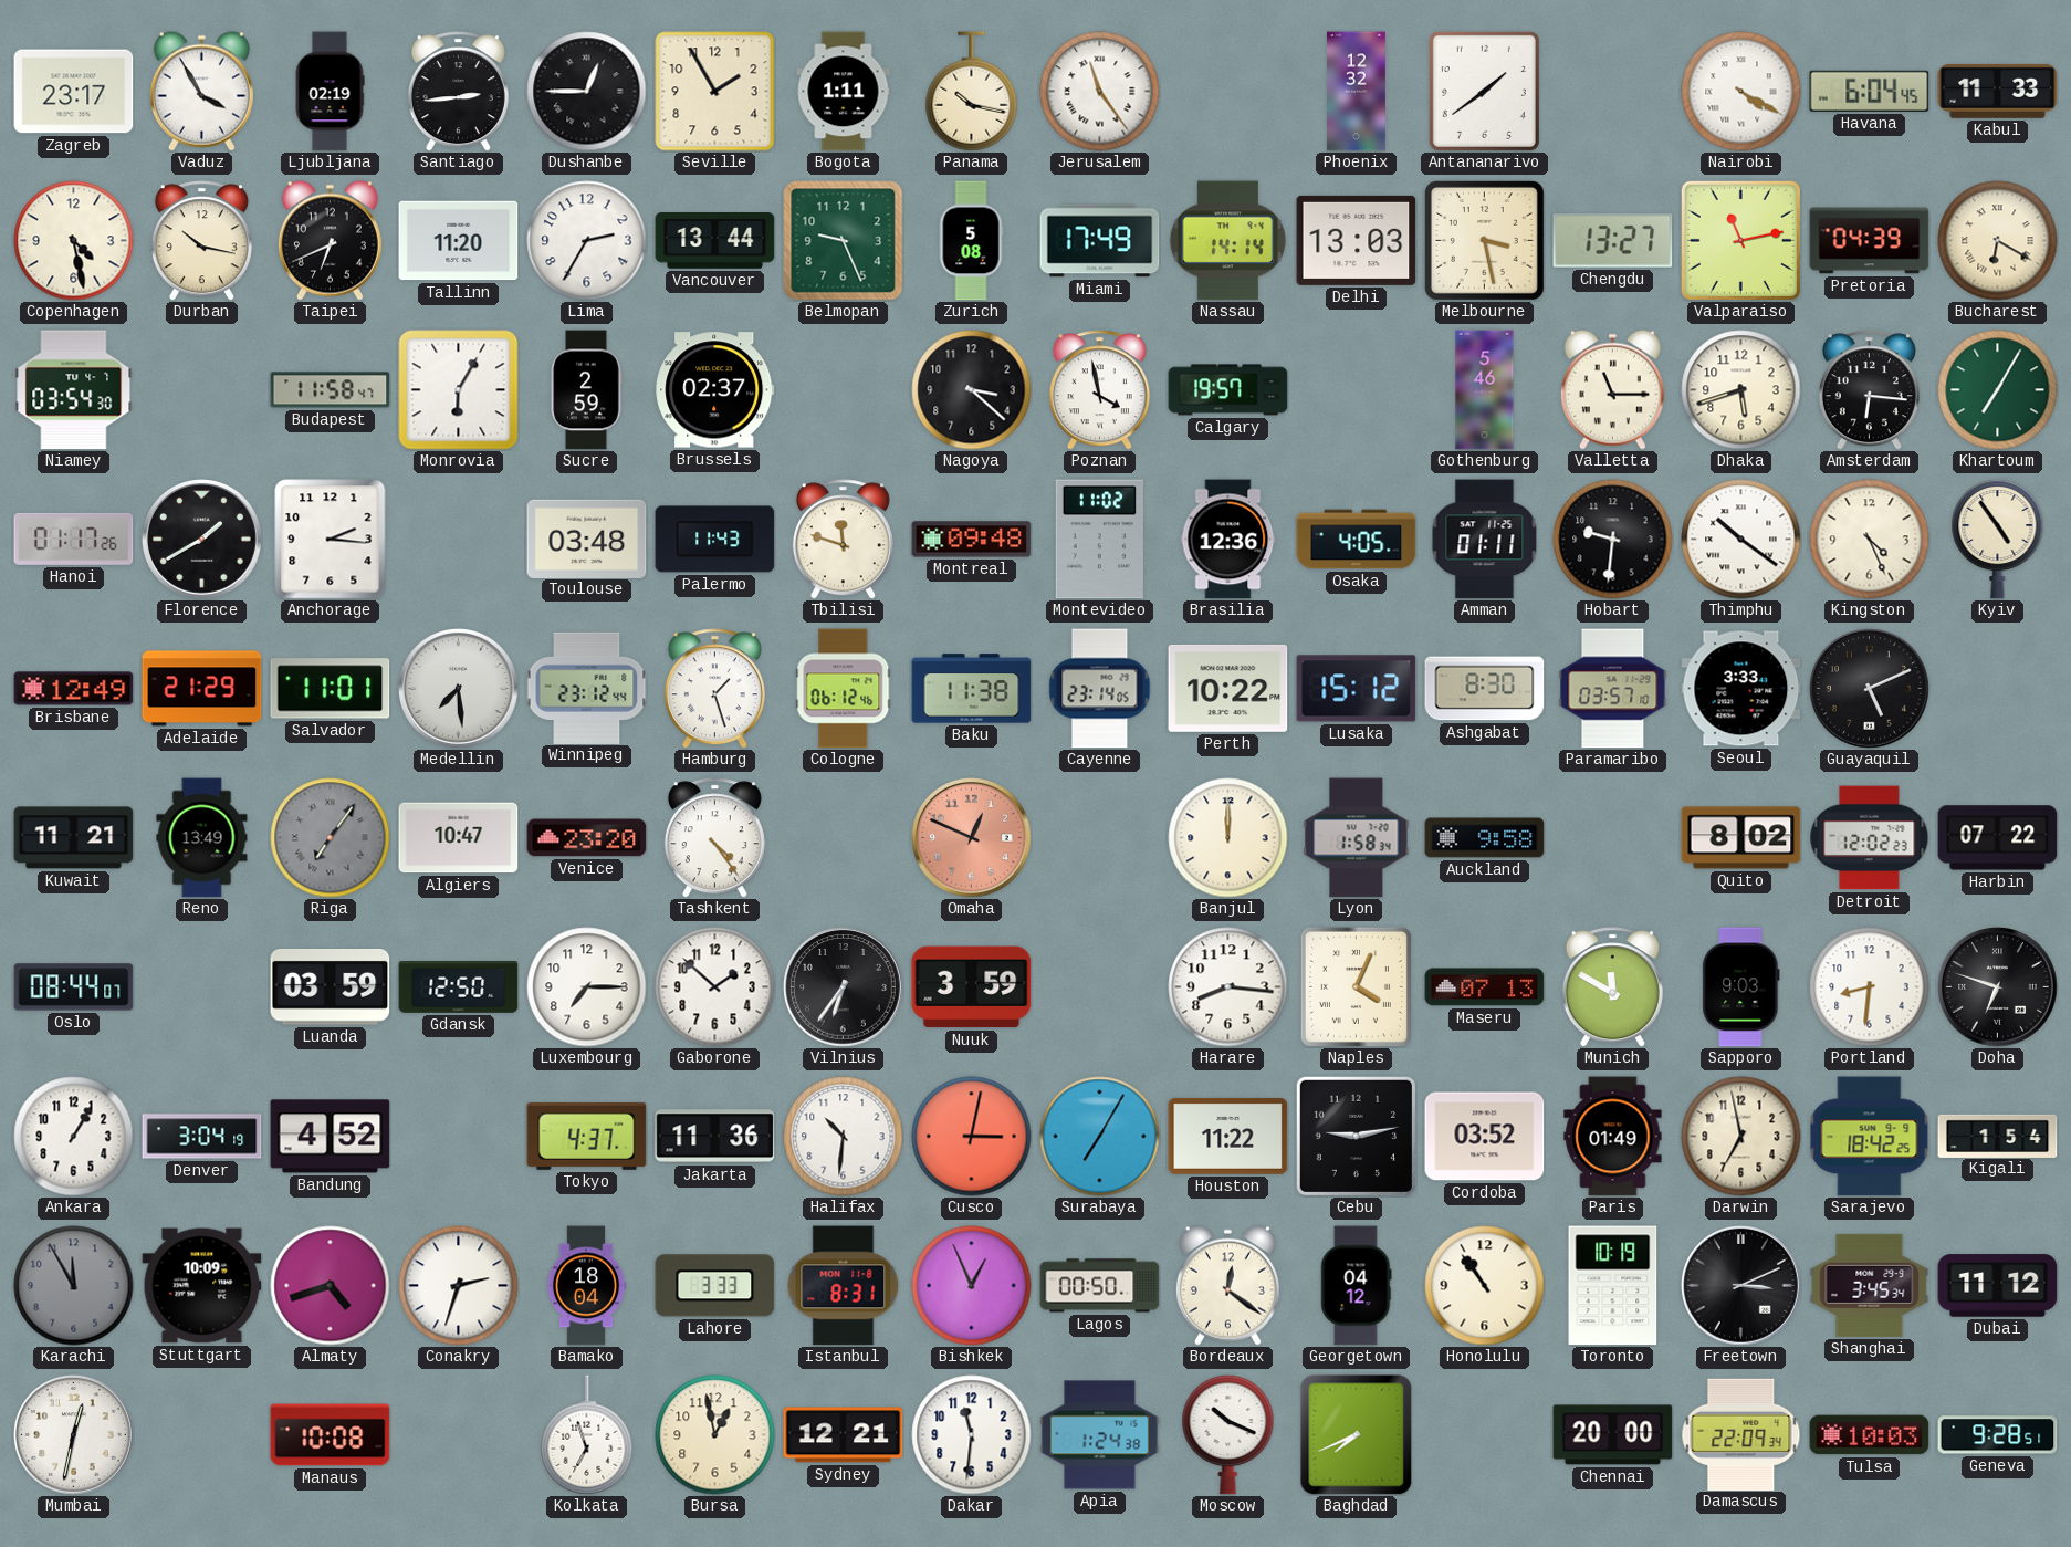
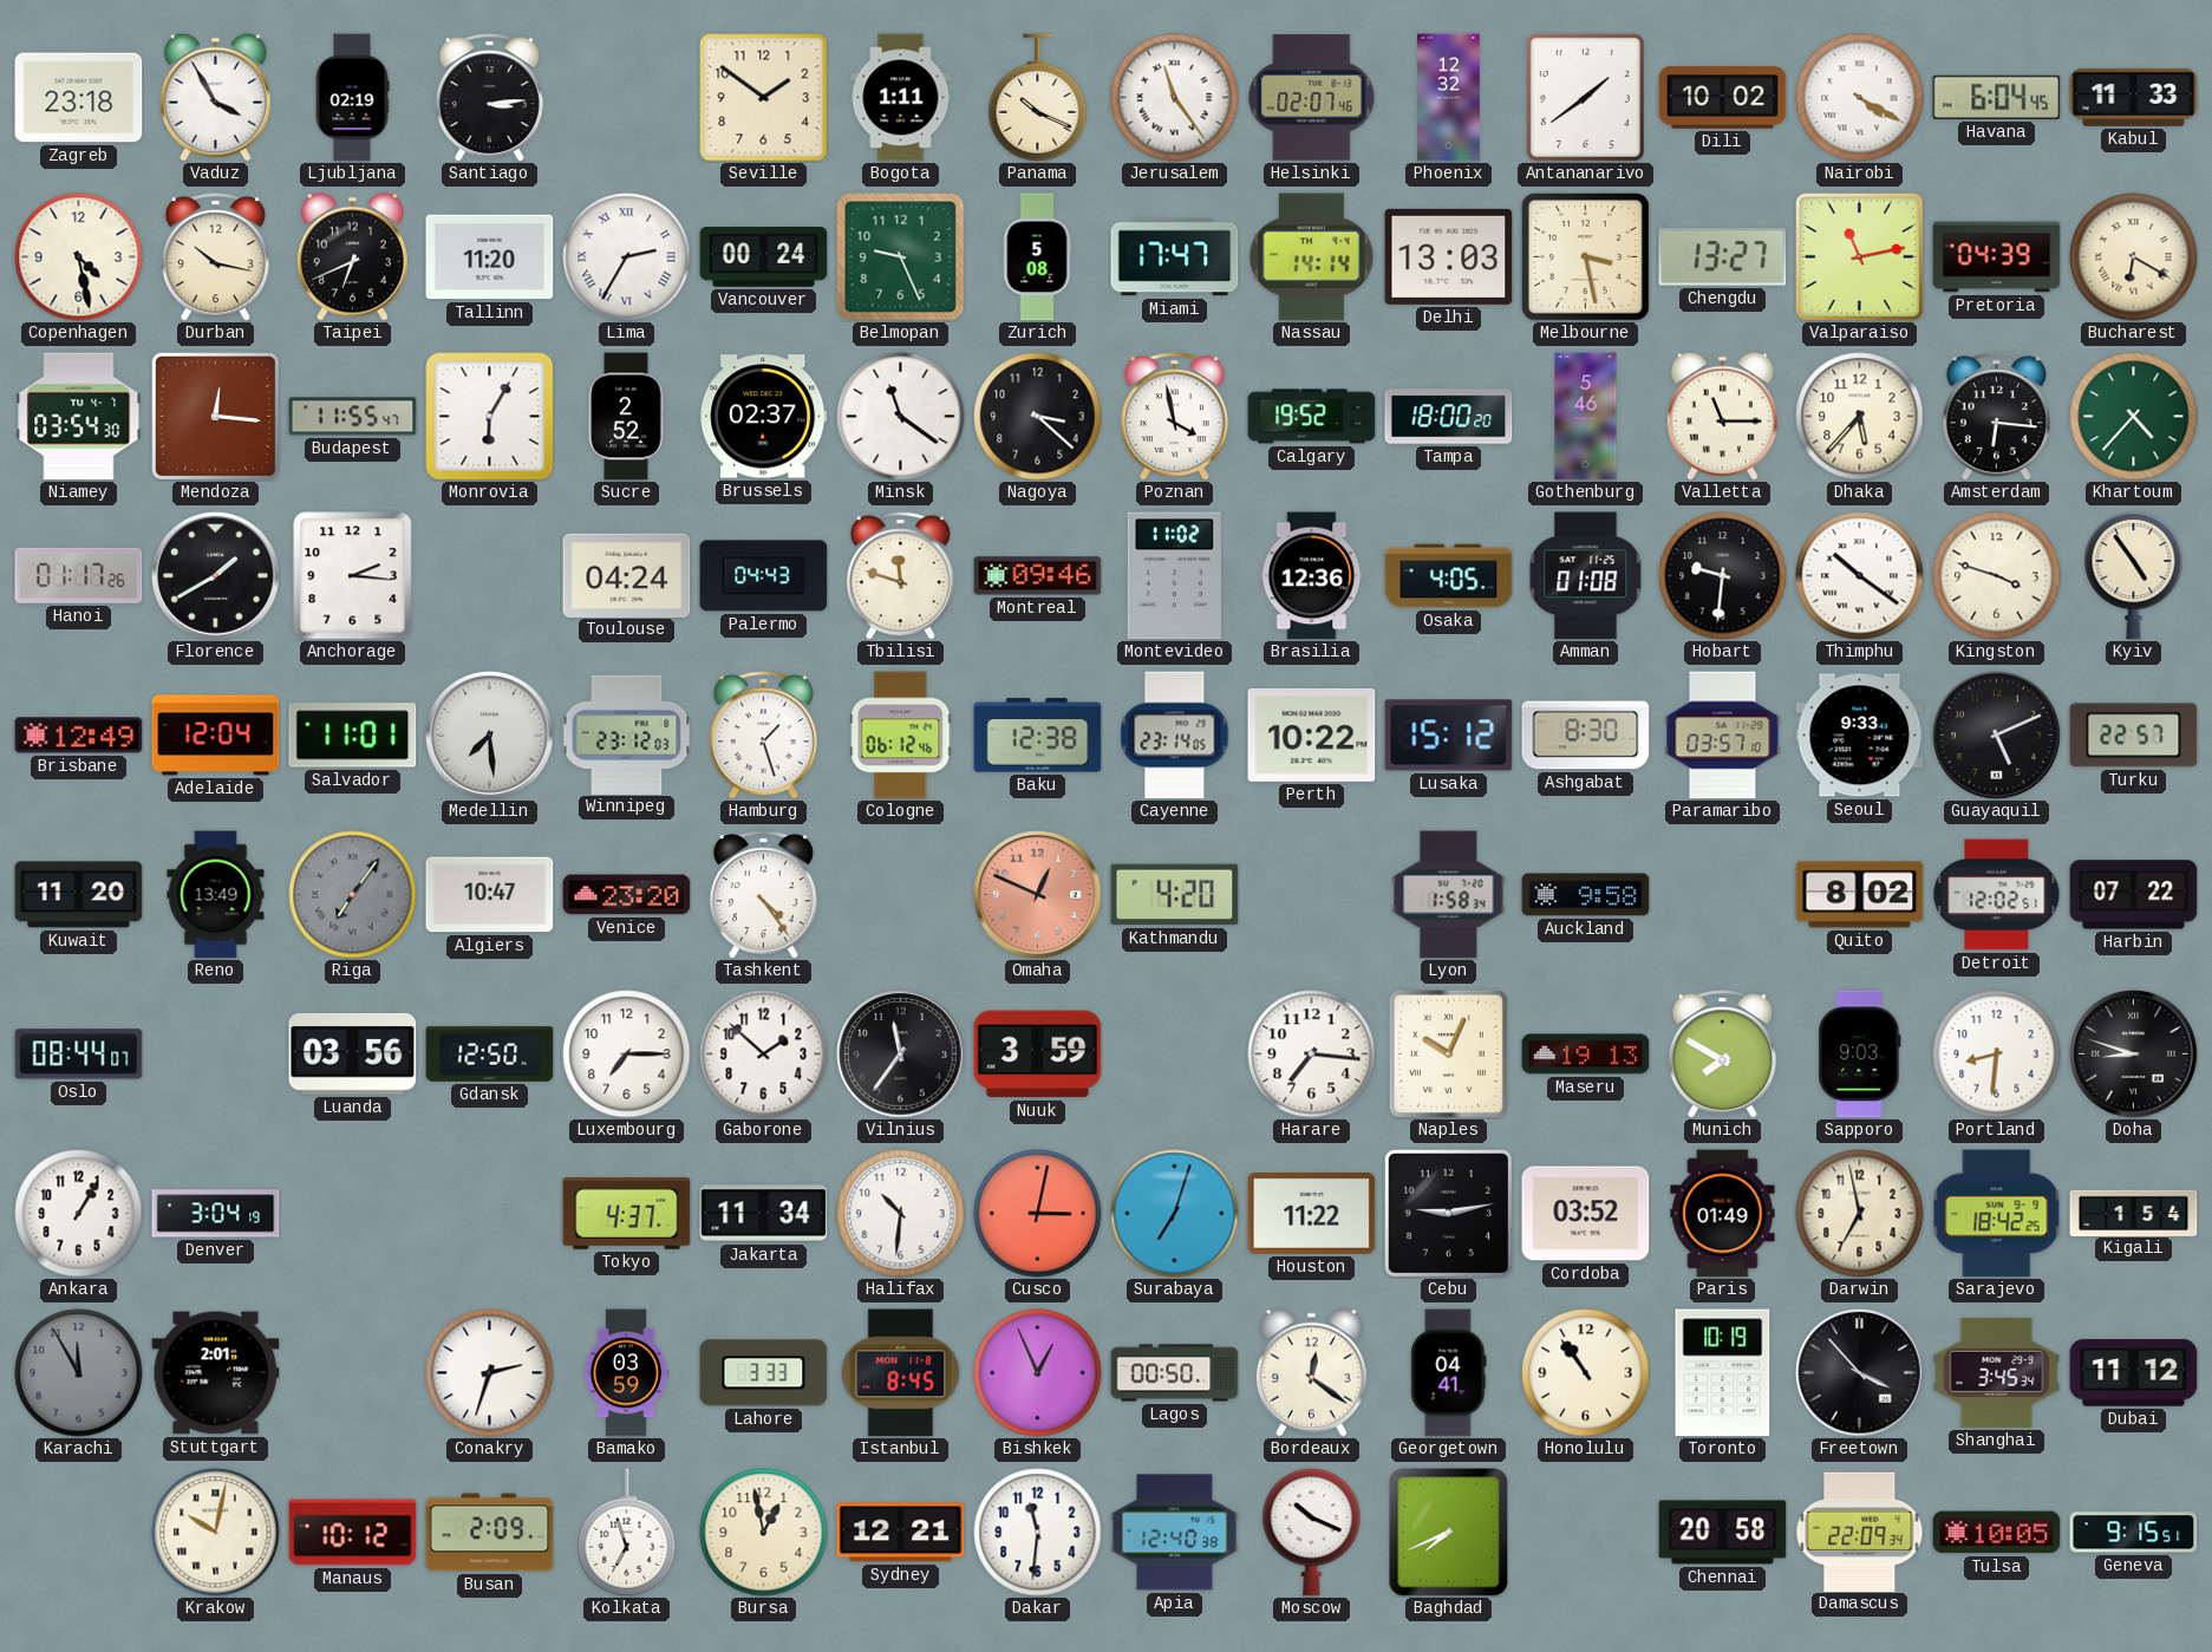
Zagreb: 23:17 -> 23:18
Santiago: 2:44 -> 3:14
Dushanbe: 12:45 -> none
Seville: 1:55 -> 1:51
Panama: 10:17 -> 10:19
Helsinki: none -> 02:07
Dili: none -> 10:02
Lima numerals: Arabic -> Roman
Vancouver: 13:44 -> 00:24
Miami: 17:49 -> 17:47
Mendoza: none -> 12:16
Budapest: 11:58 -> 11:55
Sucre: 2:59 -> 2:52
Minsk: none -> 11:21
Calgary: 19:57 -> 19:52
Tampa: none -> 18:00
Dhaka: 5:42 -> 5:37
Khartoum: 7:05 -> 4:37
Toulouse: 03:48 -> 04:24
Palermo: 11:43 -> 04:43
Montreal: 09:48 -> 09:46
Amman: 01:11 -> 01:08
Kingston: 4:26 -> 3:48
Adelaide: 21:29 -> 12:04
Winnipeg: 23:12:44 -> 23:12:03
Baku: 11:38 -> 12:38
Seoul: 3:33 -> 9:33
Turku: none -> 22:57
Kuwait: 11:21 -> 11:20
Kathmandu: none -> 4:20
Banjul: 12:00 -> none
Detroit: 12:02:23 -> 12:02:51
Luanda: 03:59 -> 03:56
Vilnius: 6:36 -> 11:36
Harare: 8:16 -> 7:16
Naples: 4:04 -> 10:04
Maseru: 07:13 -> 19:13
Munich: 11:50 -> 7:50
Doha: 6:48 -> 8:48
Bandung: 4:52 -> none
Jakarta: 11:36 -> 11:34
Surabaya: 7:05 -> 7:03
Stuttgart: 10:09 -> 2:01
Almaty: 4:42 -> none
Bamako: 18:04 -> 03:59
Istanbul: 8:31 -> 8:45
Georgetown: 04:12 -> 04:41
Freetown: 3:11 -> 3:53
Mumbai: 12:32 -> none
Krakow: none -> 10:02
Manaus: 10:08 -> 10:12
Busan: none -> 2:09
Apia: 1:24 -> 12:40
Chennai: 20:00 -> 20:58
Tulsa: 10:03 -> 10:05
Geneva: 9:28 -> 9:15
